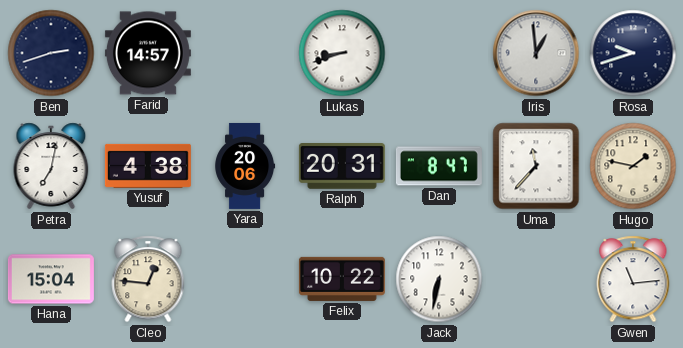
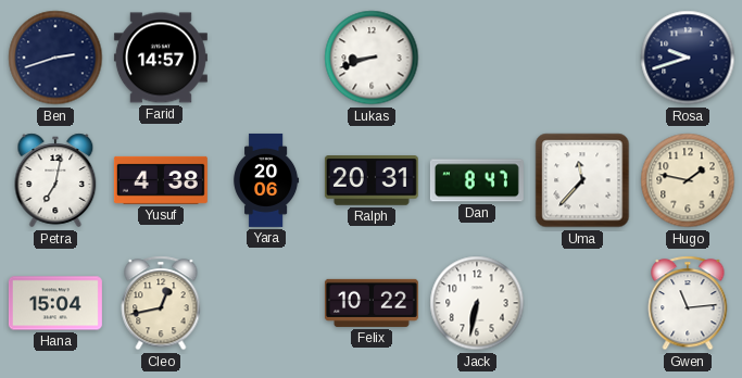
Iris: 12:59 -> none
Cleo: 12:46 -> 12:43
